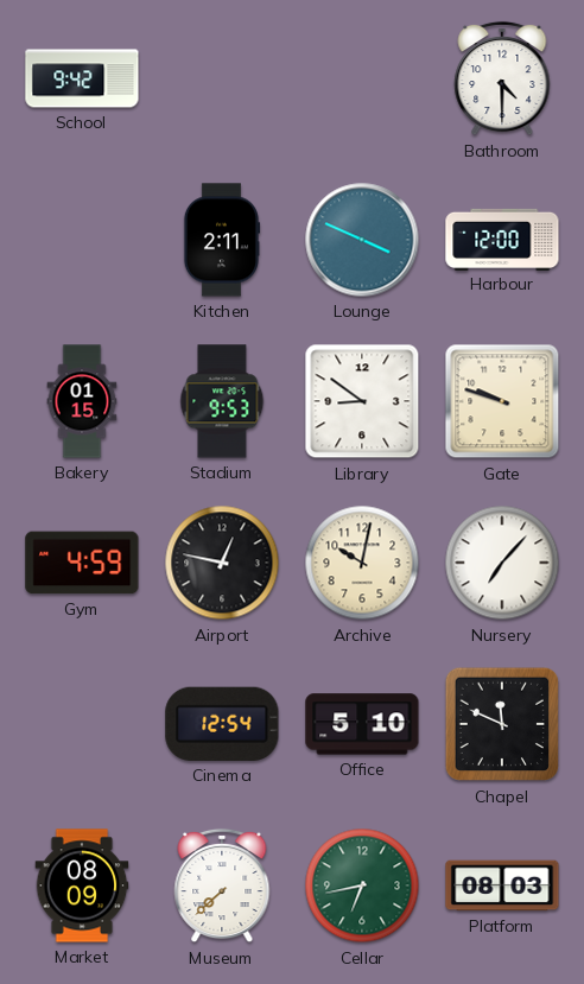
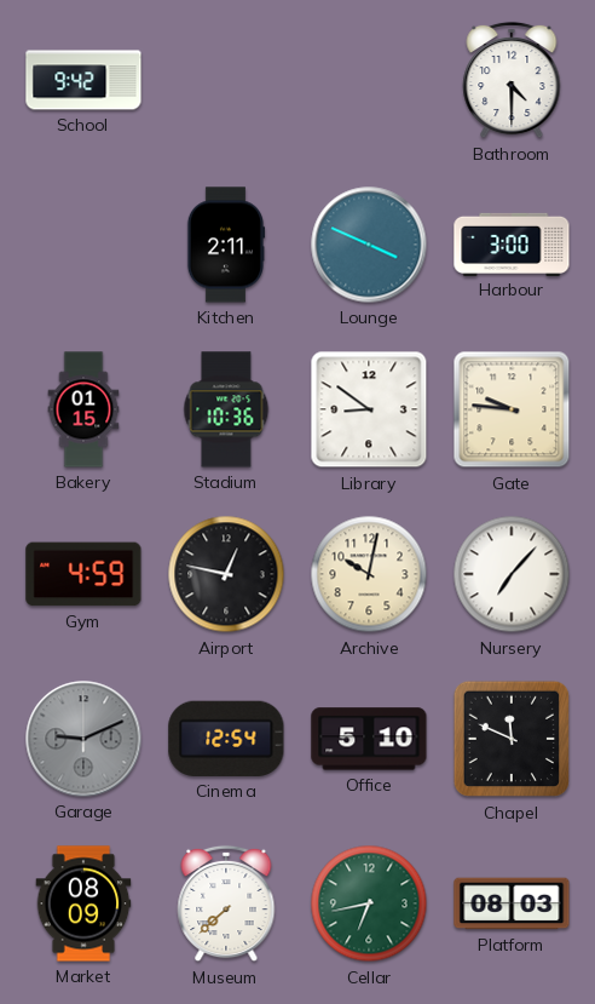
Harbour: 12:00 -> 3:00
Stadium: 9:53 -> 10:36
Gate: 9:48 -> 9:46
Garage: none -> 9:11
